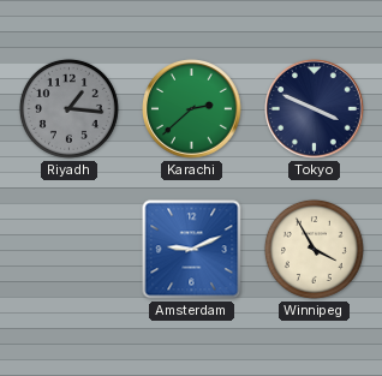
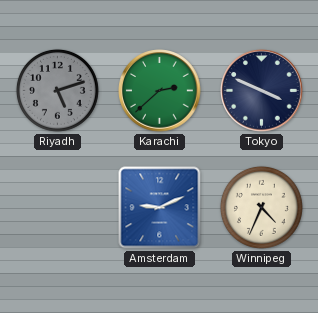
Riyadh: 1:16 -> 5:12
Winnipeg: 3:55 -> 4:34
